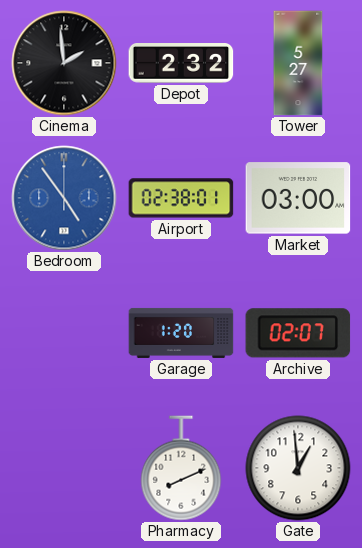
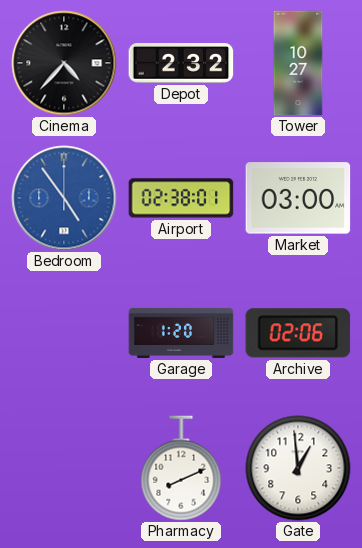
Cinema: 1:59 -> 4:37
Tower: 5:27 -> 10:27
Archive: 02:07 -> 02:06
